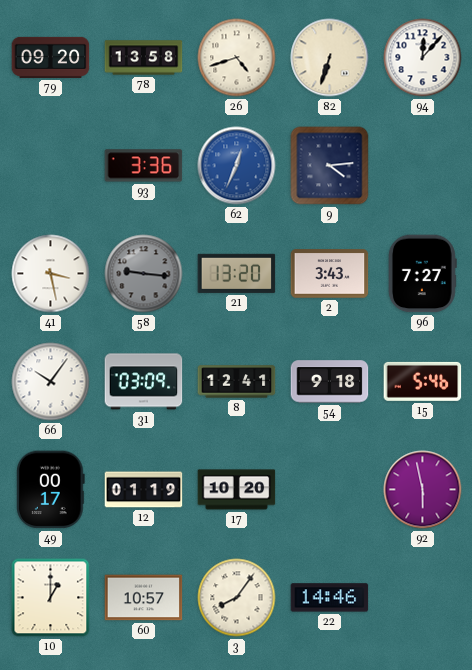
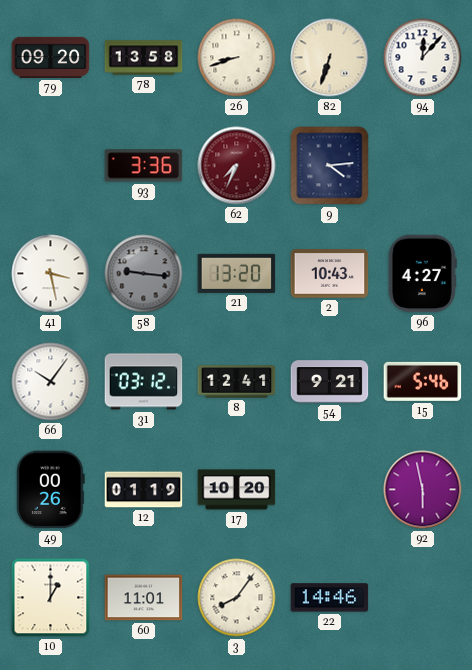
26: 4:42 -> 8:42
62: 12:34 -> 7:34
62 dial: blue -> burgundy
2: 3:43 -> 10:43
96: 7:27 -> 4:27
31: 03:09 -> 03:12
54: 9:18 -> 9:21
49: 00:17 -> 00:26
60: 10:57 -> 11:01
